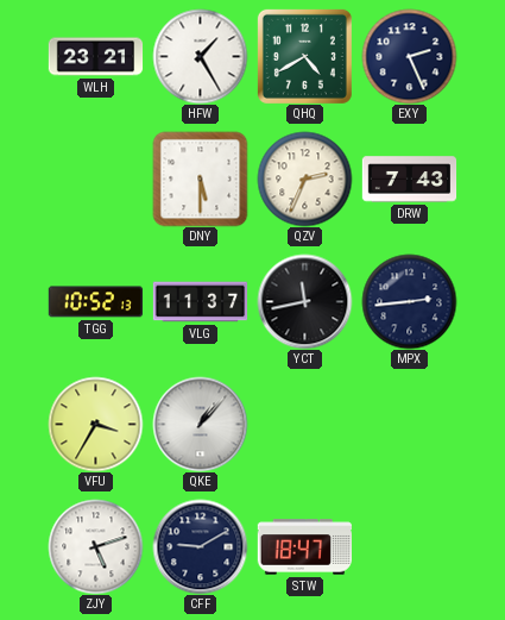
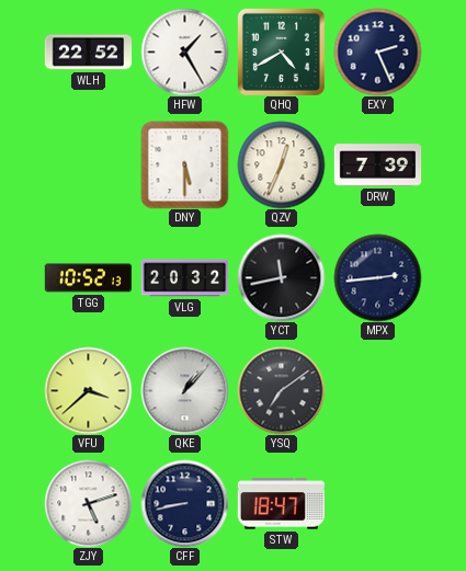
WLH: 23:21 -> 22:52
QZV: 2:34 -> 12:34
DRW: 7:43 -> 7:39
VLG: 11:37 -> 20:32
VFU: 3:35 -> 3:38
YSQ: none -> 7:09
CFF: 9:10 -> 8:43
